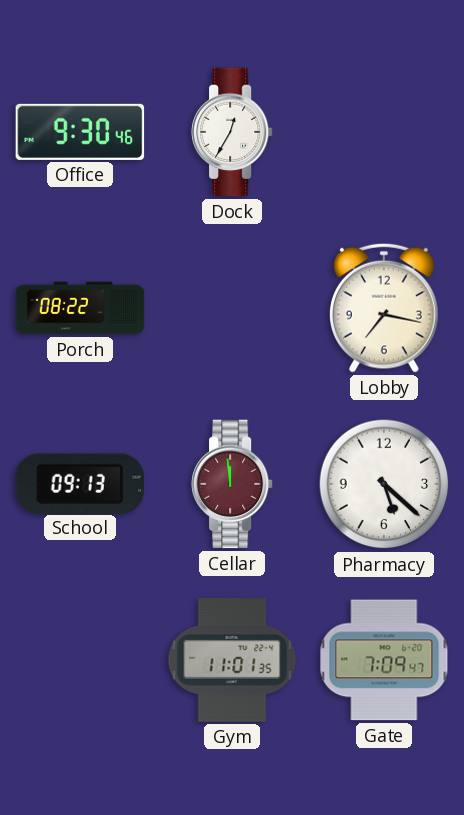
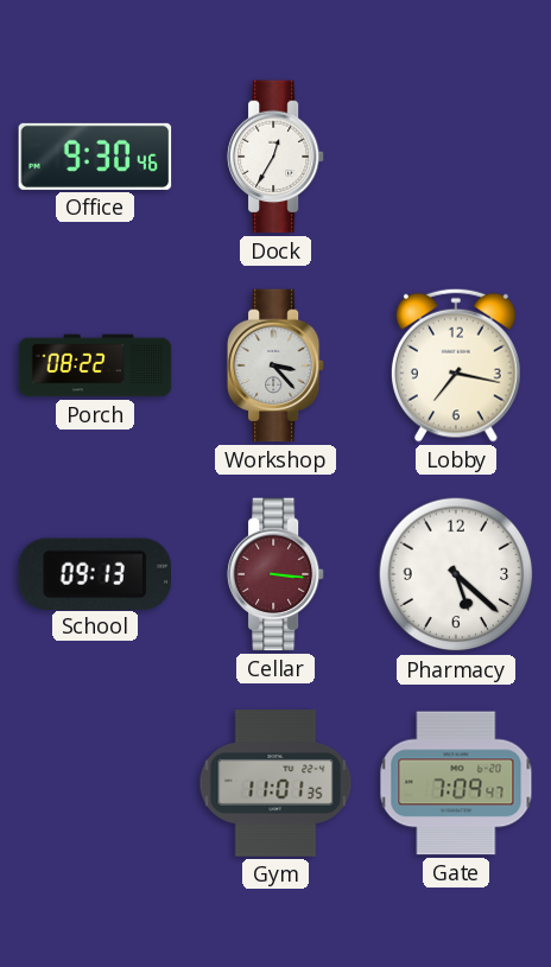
Workshop: none -> 3:23
Cellar: 11:59 -> 3:16
